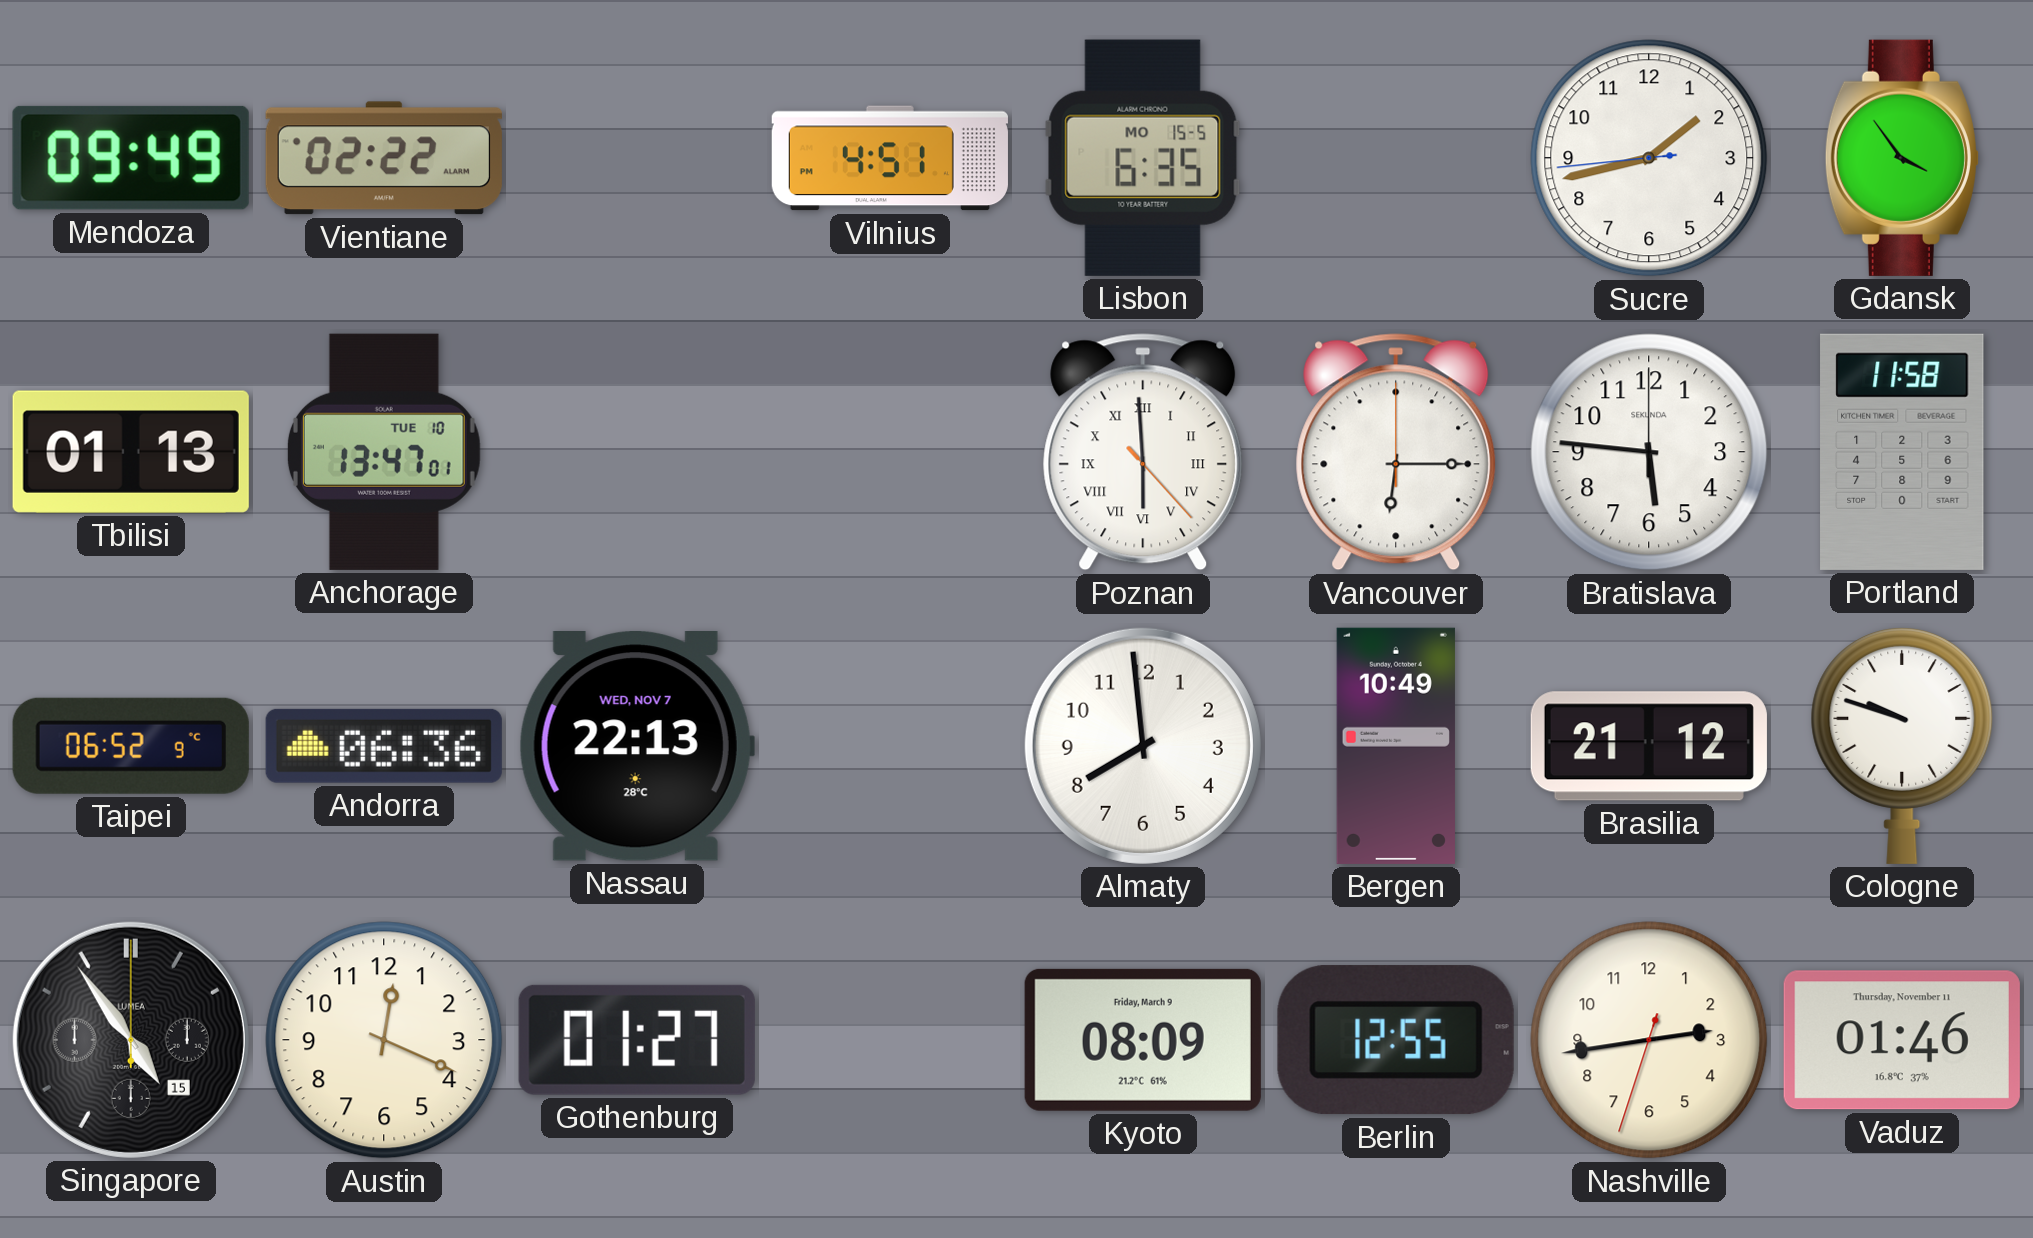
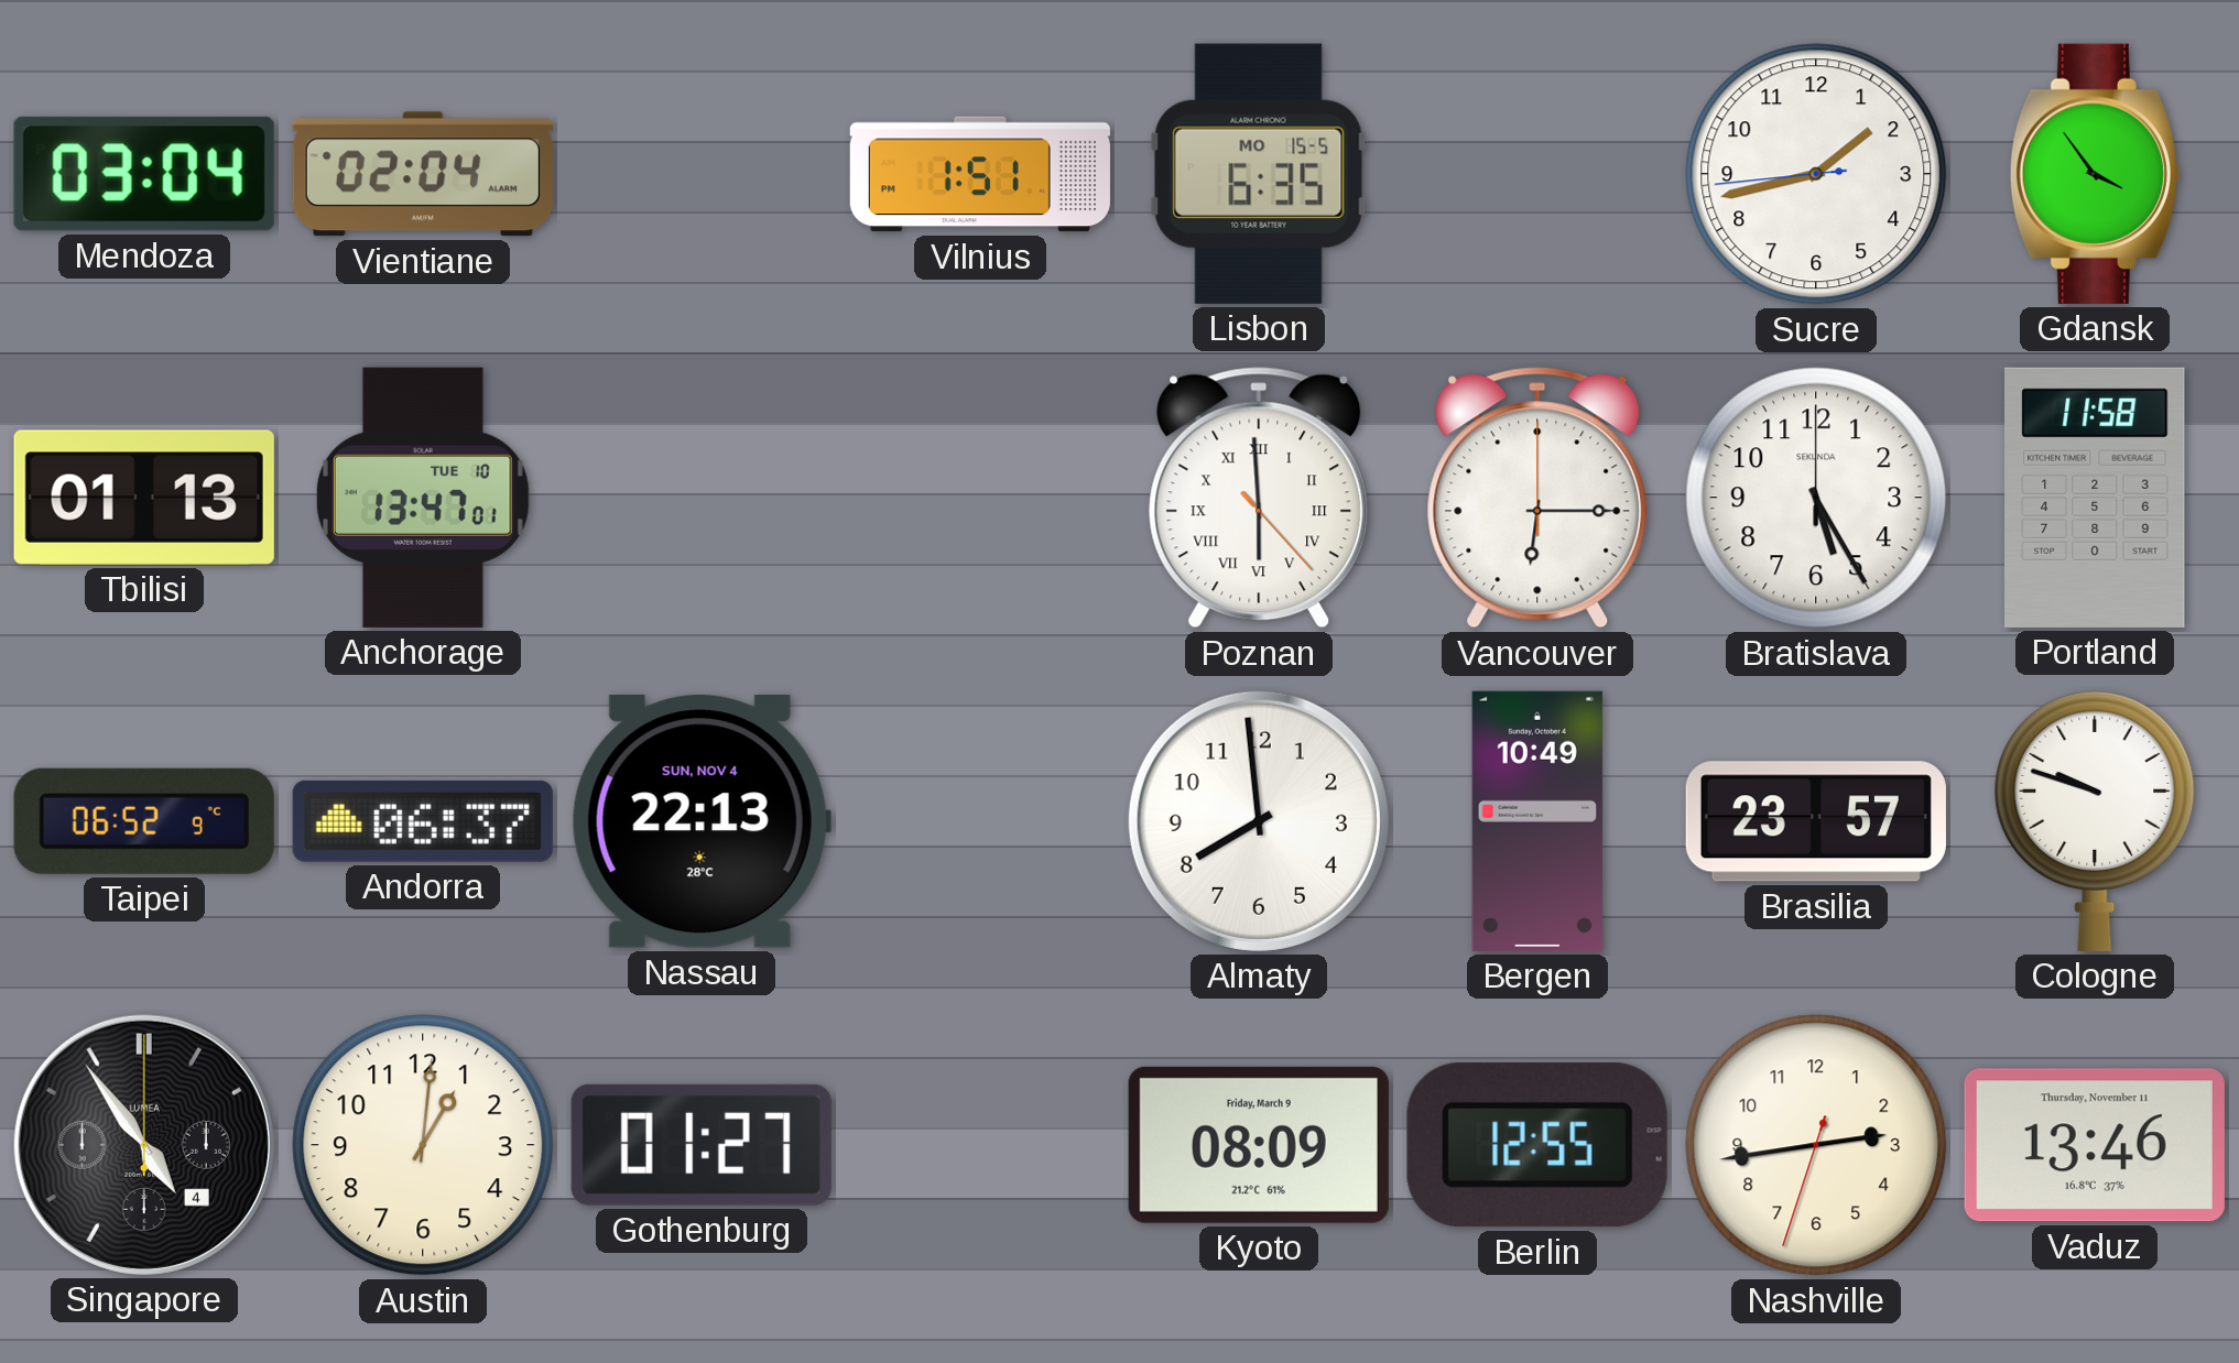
Mendoza: 09:49 -> 03:04
Vientiane: 02:22 -> 02:04
Vilnius: 4:51 -> 1:51
Bratislava: 5:46 -> 5:25
Andorra: 06:36 -> 06:37
Nassau date: WED, NOV 7 -> SUN, NOV 4
Brasilia: 21:12 -> 23:57
Singapore date: 15 -> 4
Austin: 12:19 -> 1:01
Vaduz: 01:46 -> 13:46
